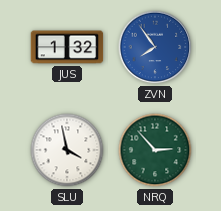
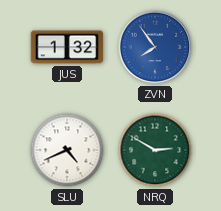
SLU: 3:58 -> 4:41
NRQ: 2:53 -> 2:50
